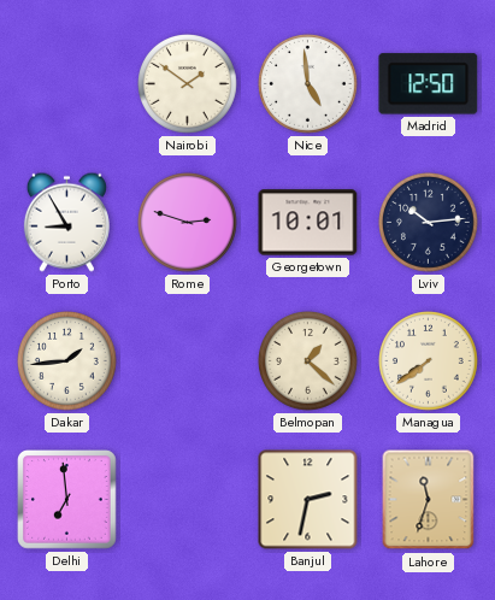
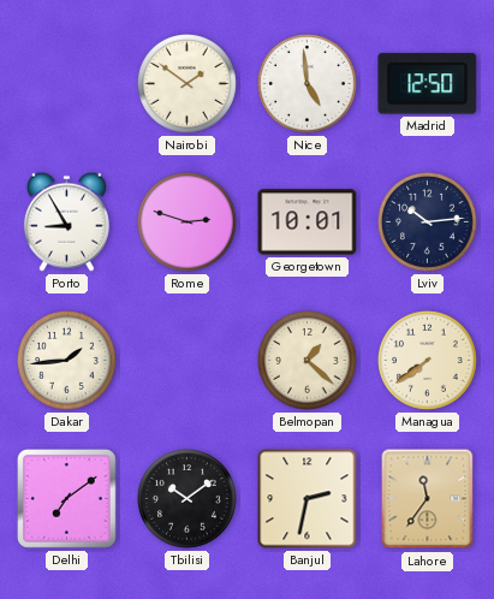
Delhi: 6:59 -> 7:09
Tbilisi: none -> 10:09
Lahore: 11:33 -> 11:36
